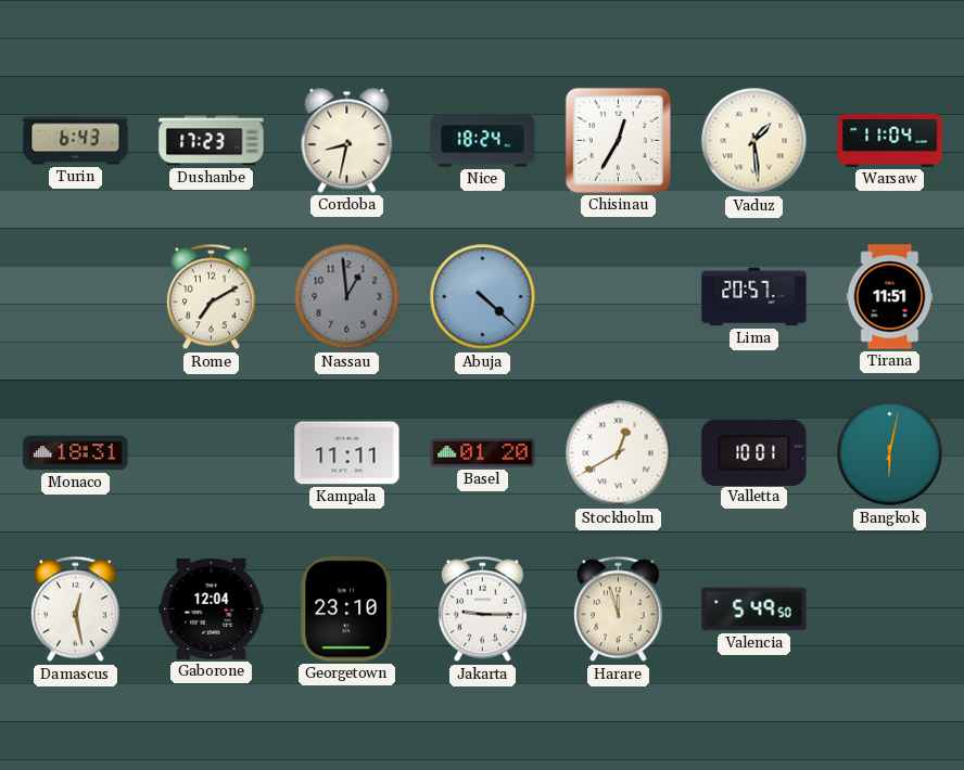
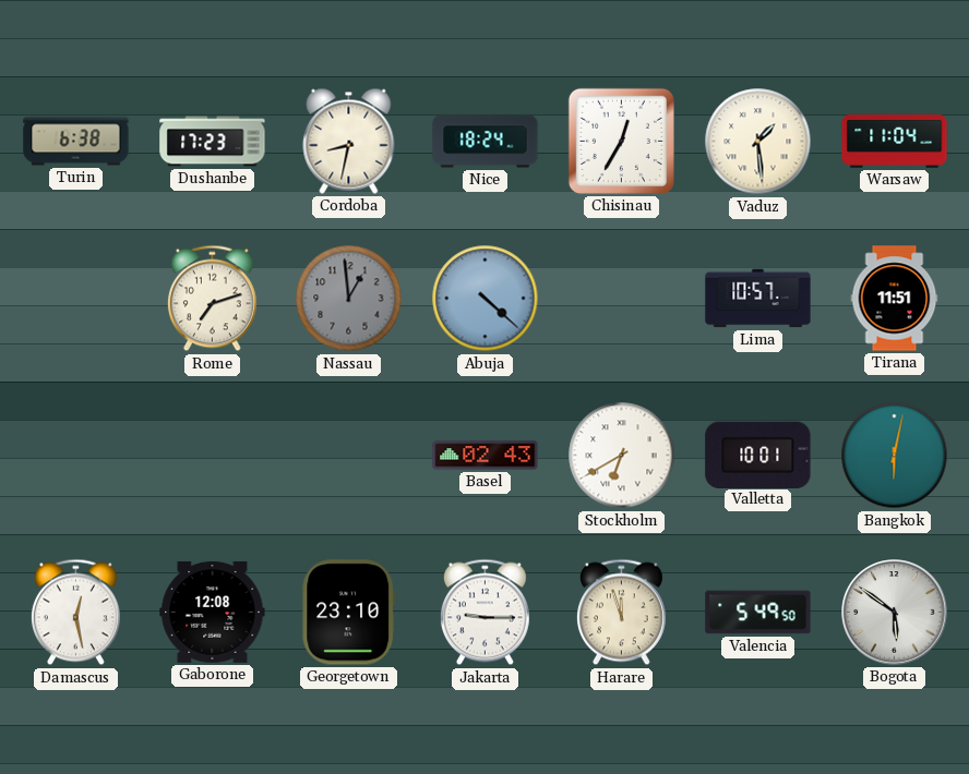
Turin: 6:43 -> 6:38
Rome: 7:10 -> 7:12
Lima: 20:57 -> 10:57
Monaco: 18:31 -> none
Kampala: 11:11 -> none
Basel: 01:20 -> 02:43
Stockholm: 12:40 -> 6:40
Gaborone: 12:04 -> 12:08
Bogota: none -> 5:51
